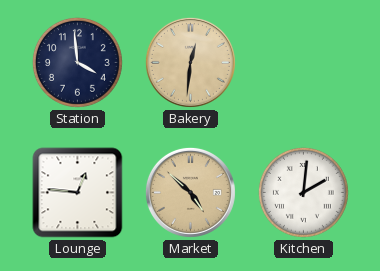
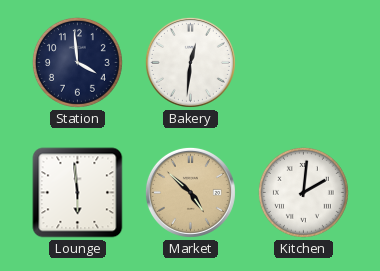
Bakery dial: champagne -> white
Lounge: 12:46 -> 5:59
